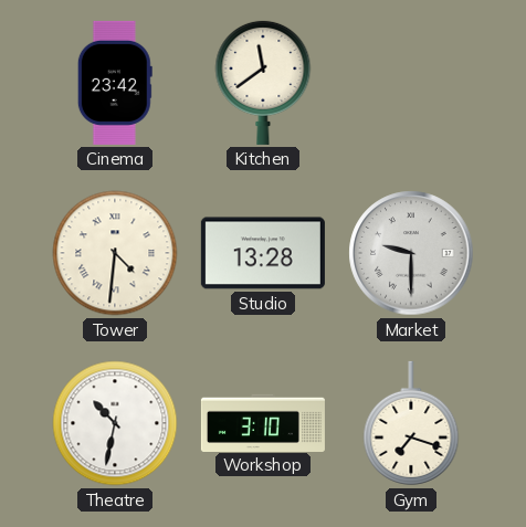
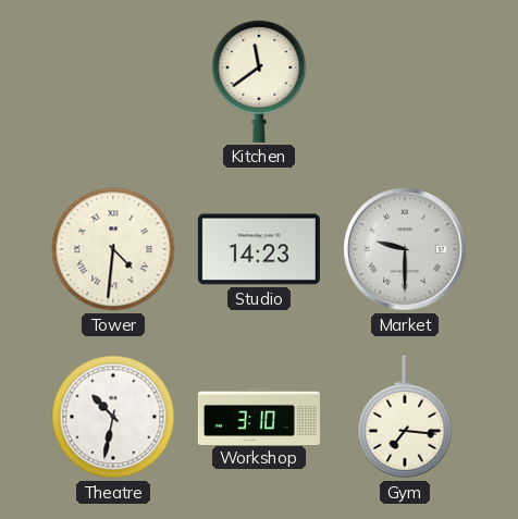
Cinema: 23:42 -> none
Studio: 13:28 -> 14:23
Gym: 7:18 -> 7:16
